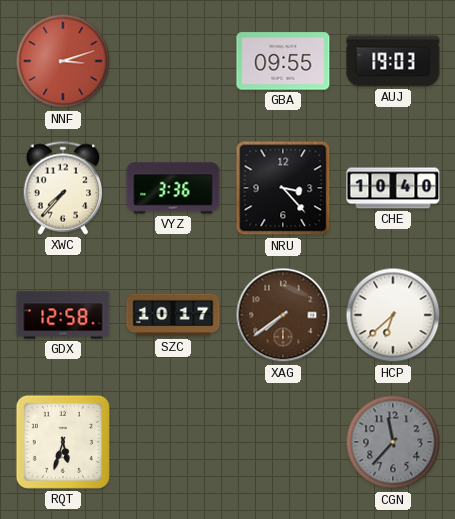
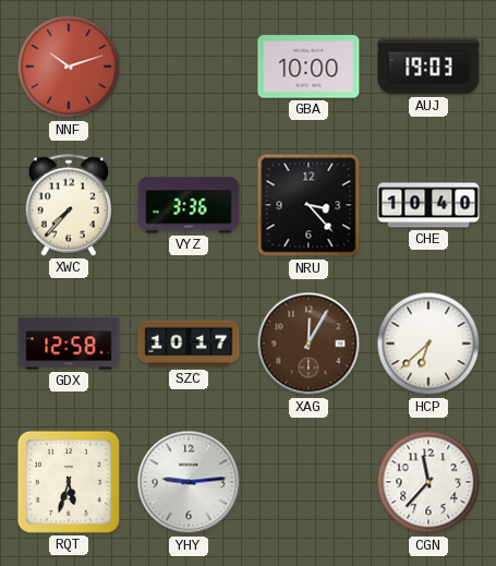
NNF: 3:12 -> 10:12
GBA: 09:55 -> 10:00
XAG: 7:39 -> 12:05
YHY: none -> 9:14
CGN dial: grey -> white
